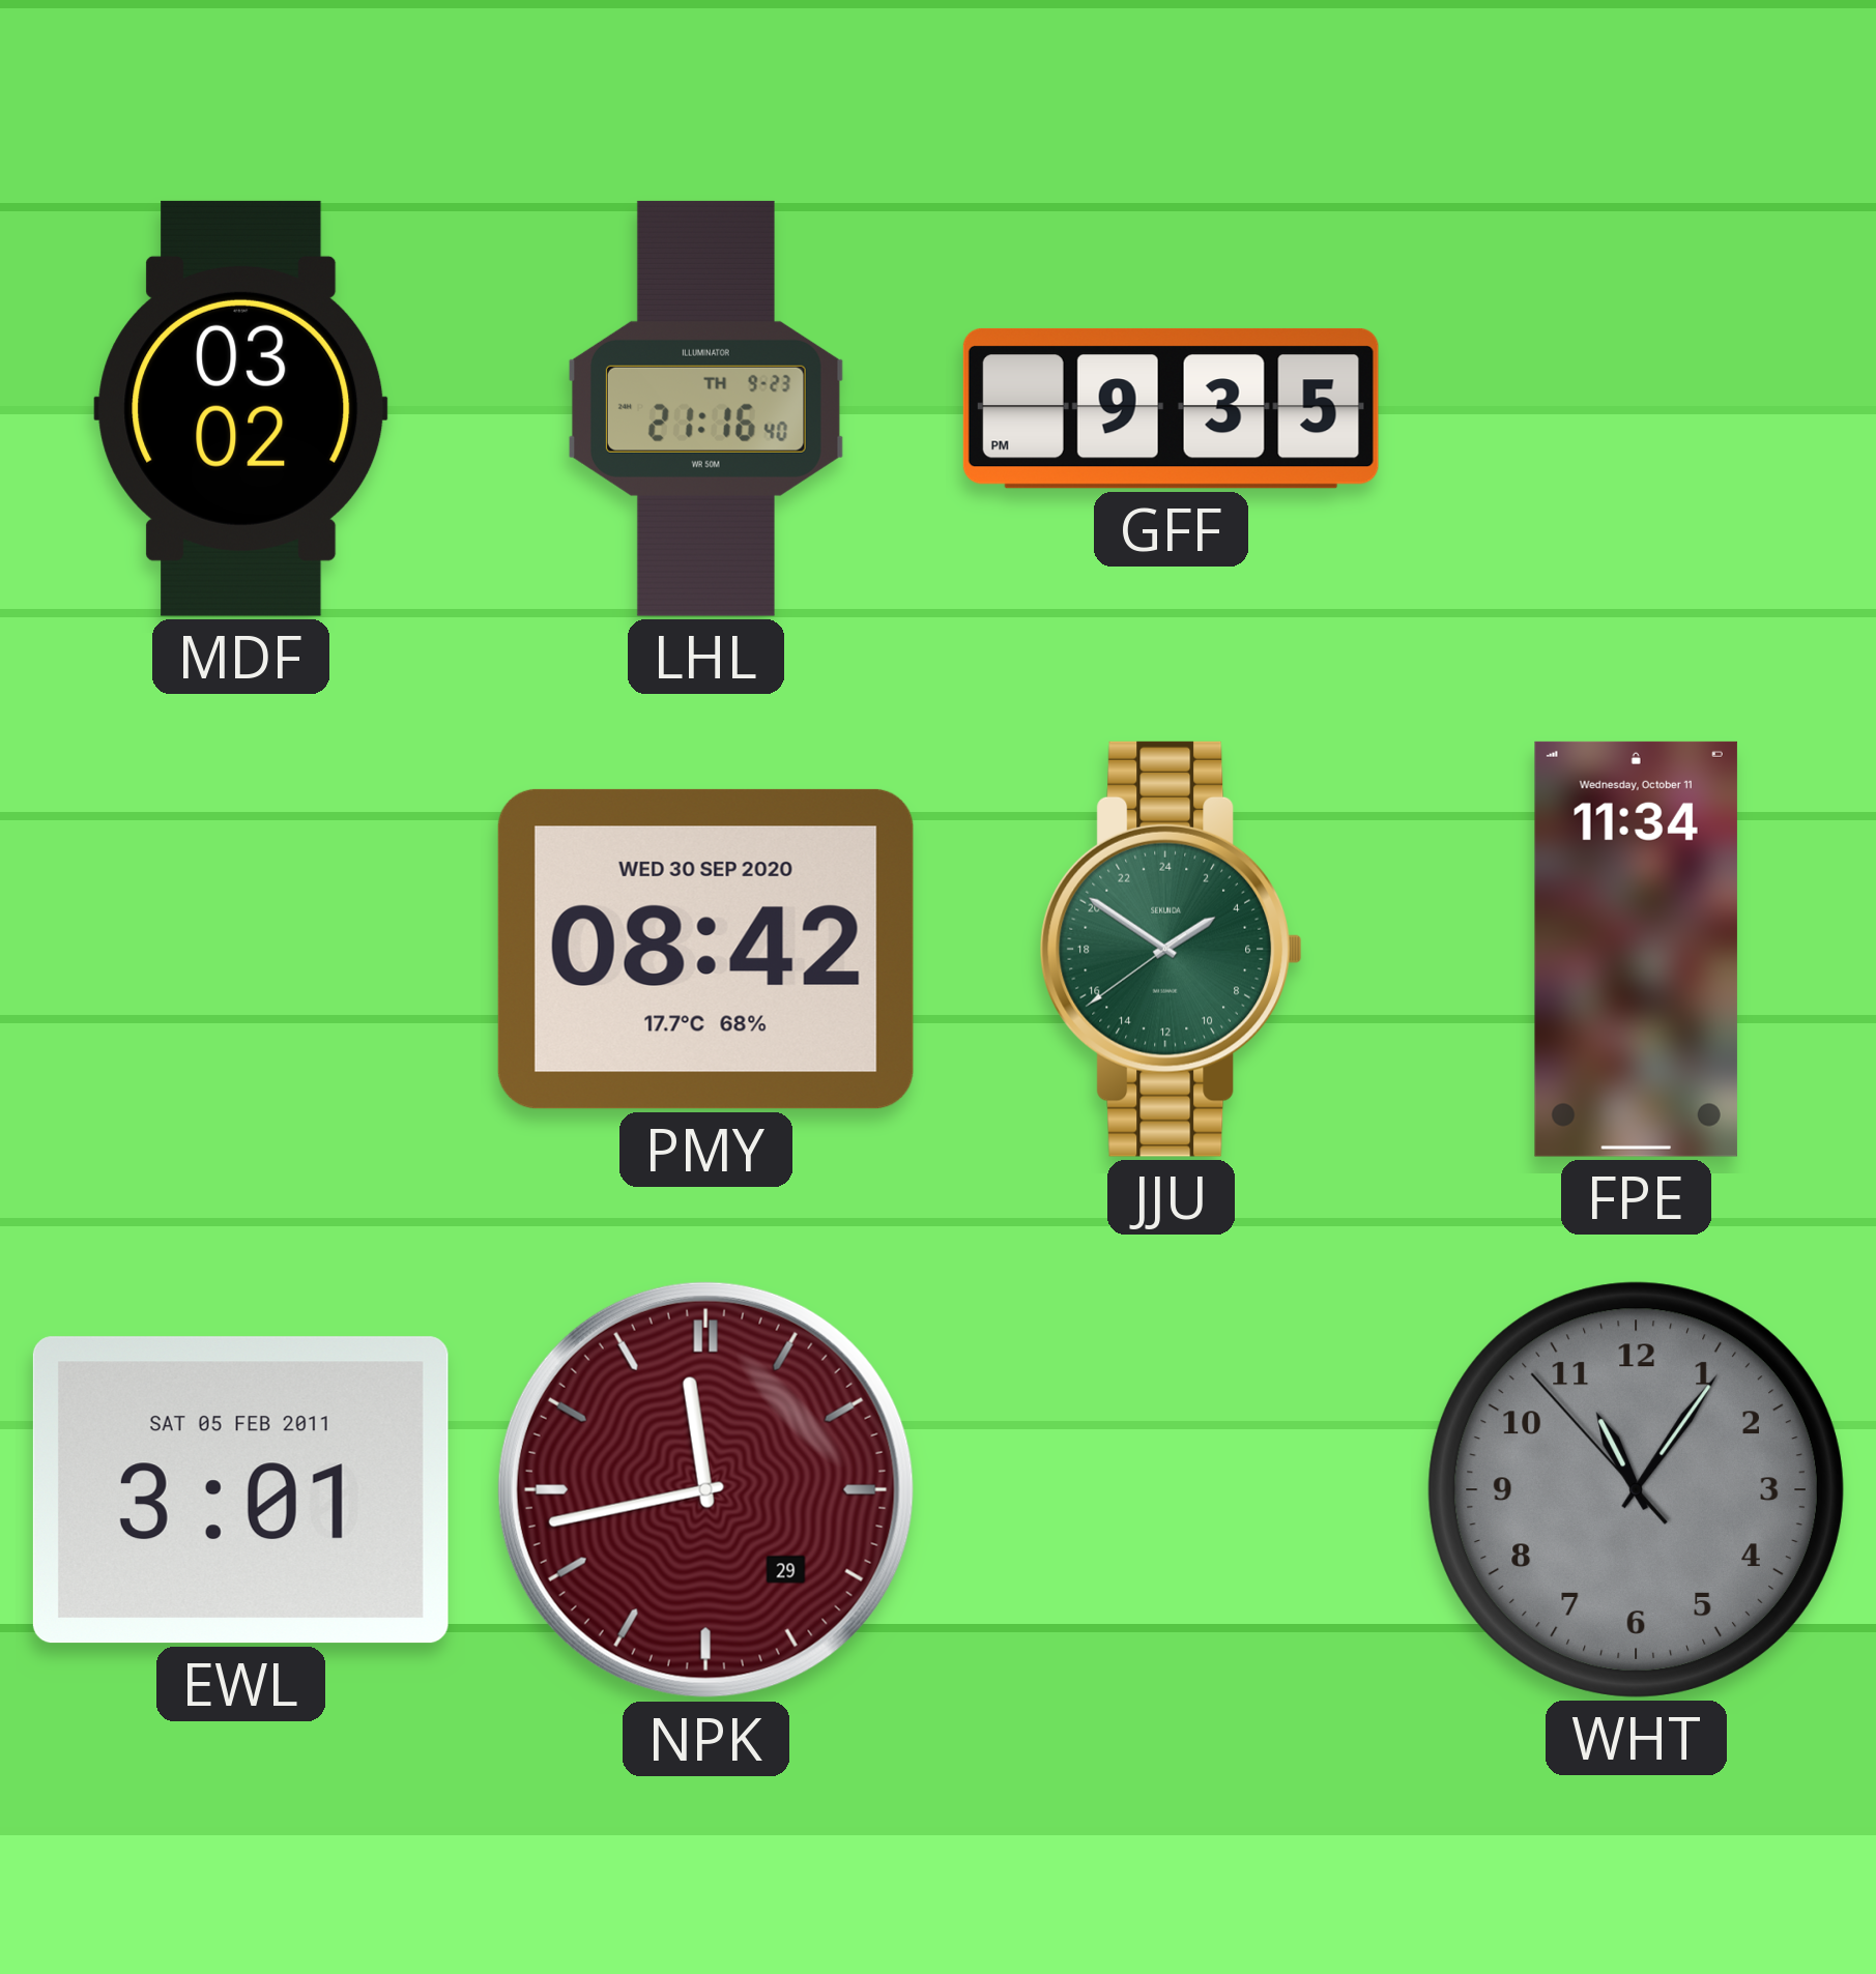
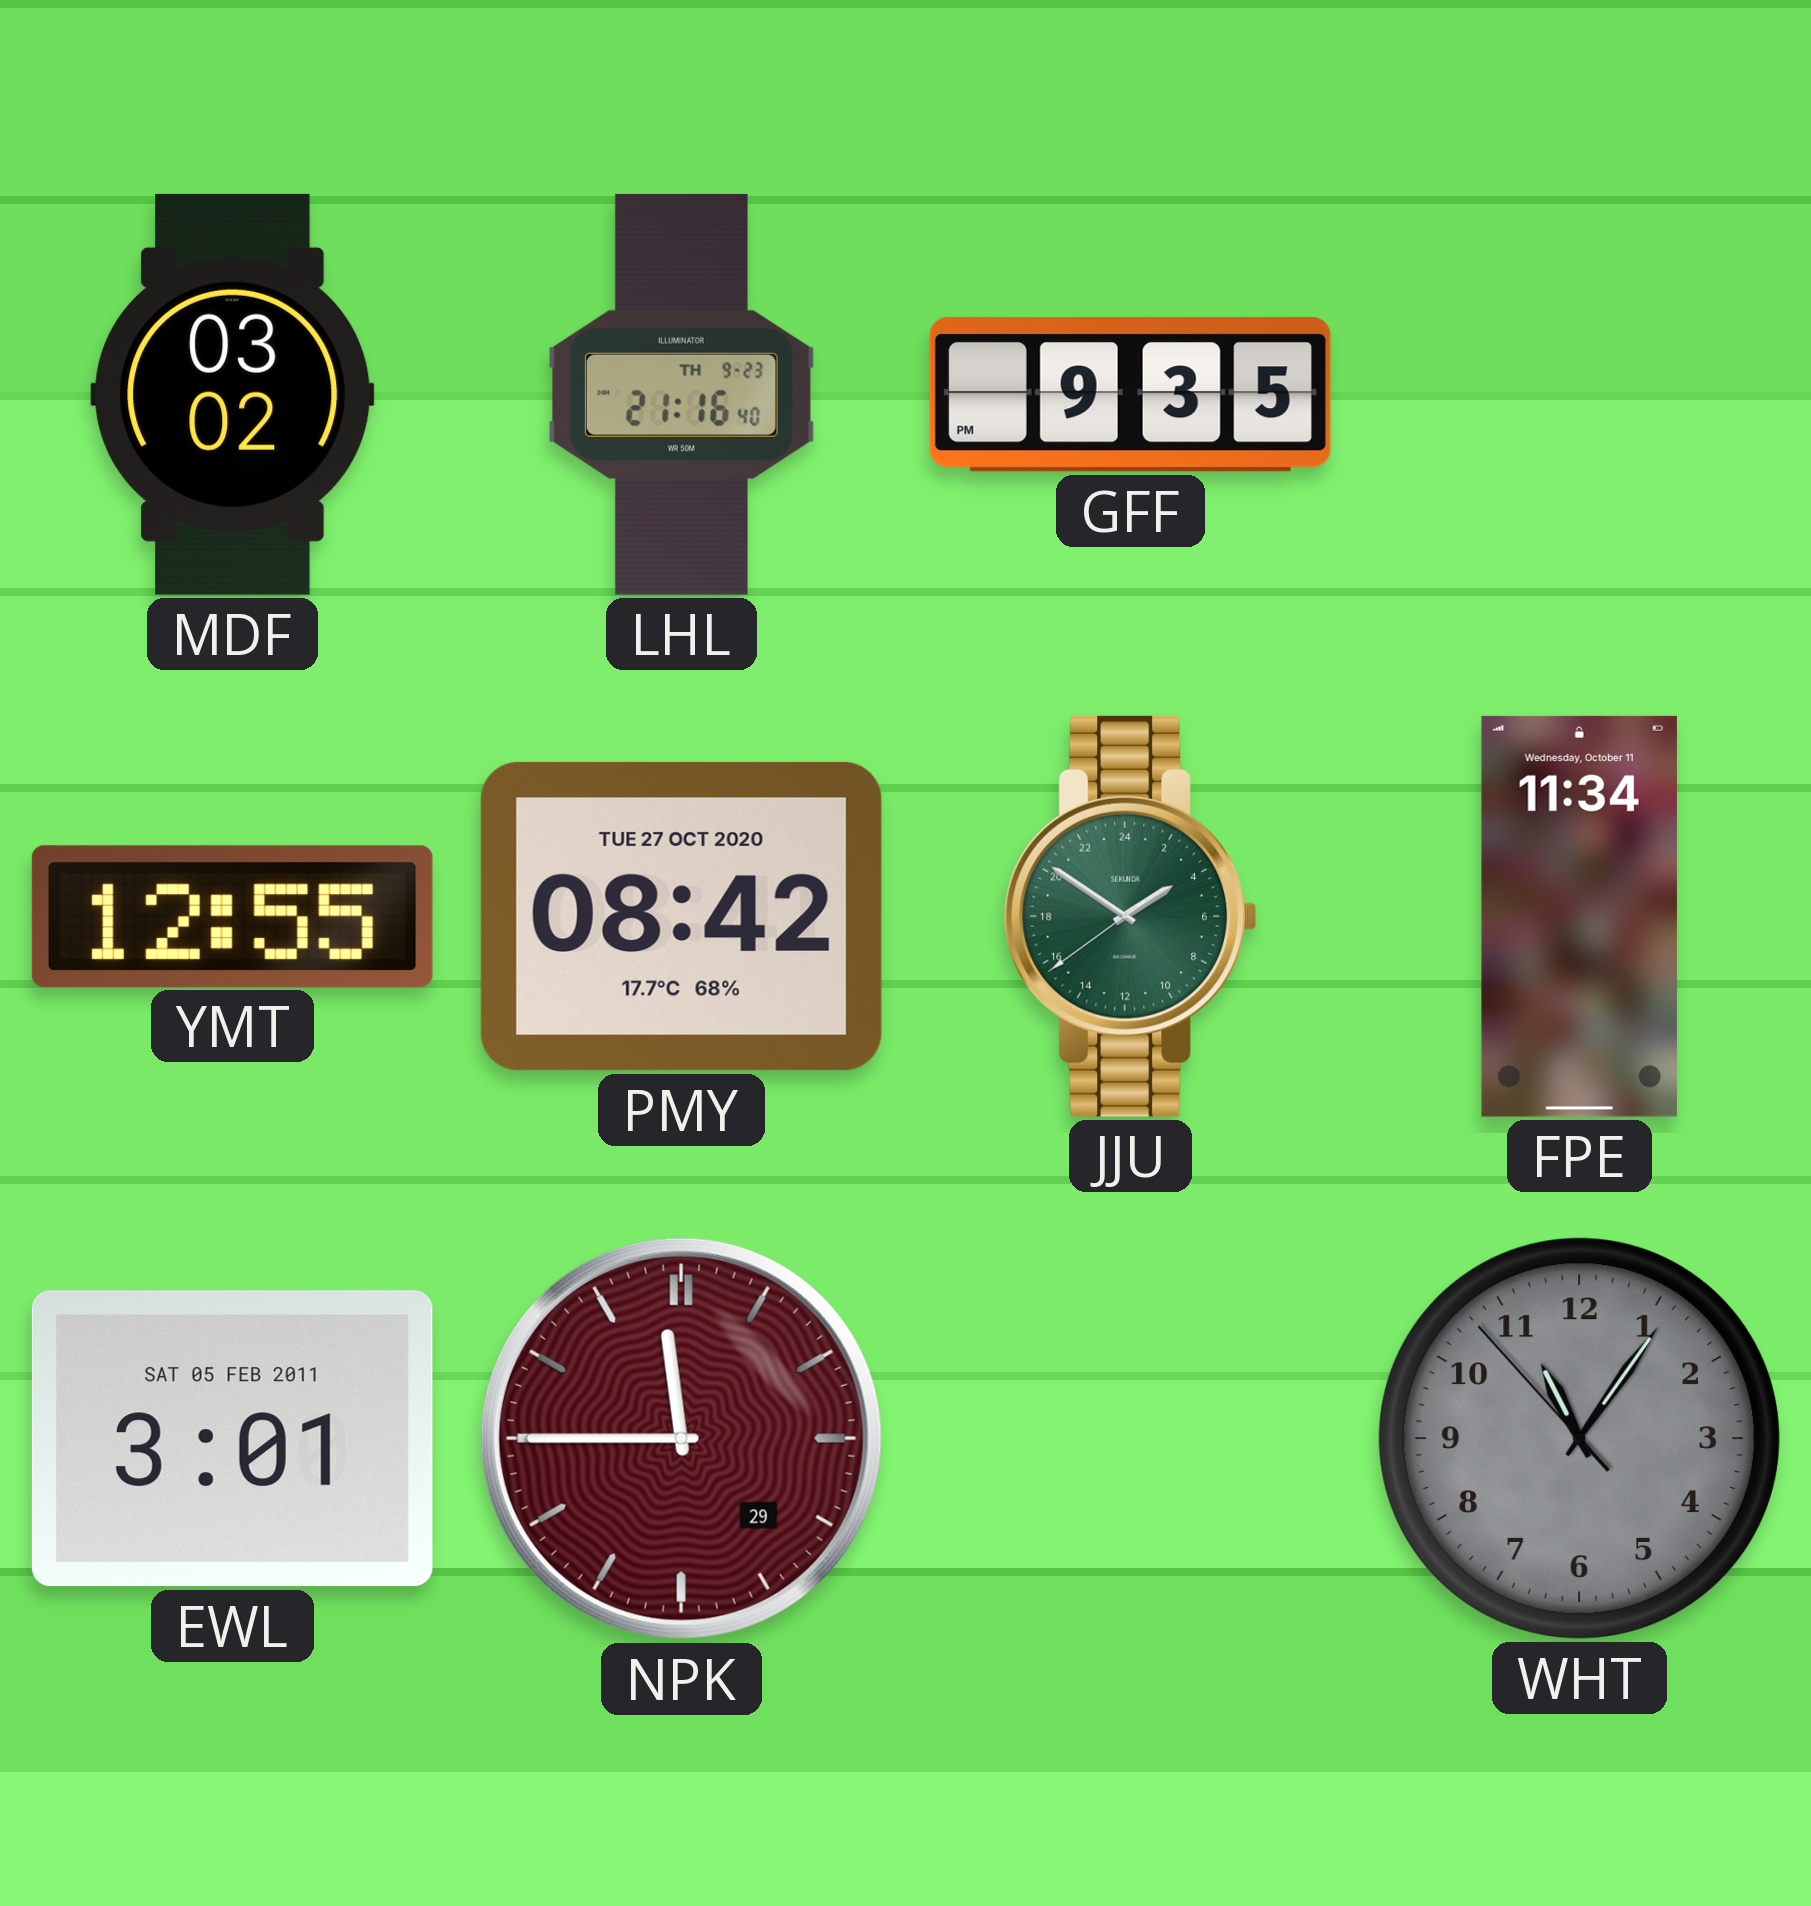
YMT: none -> 12:55
PMY date: WED 30 SEP 2020 -> TUE 27 OCT 2020
NPK: 11:43 -> 11:45
